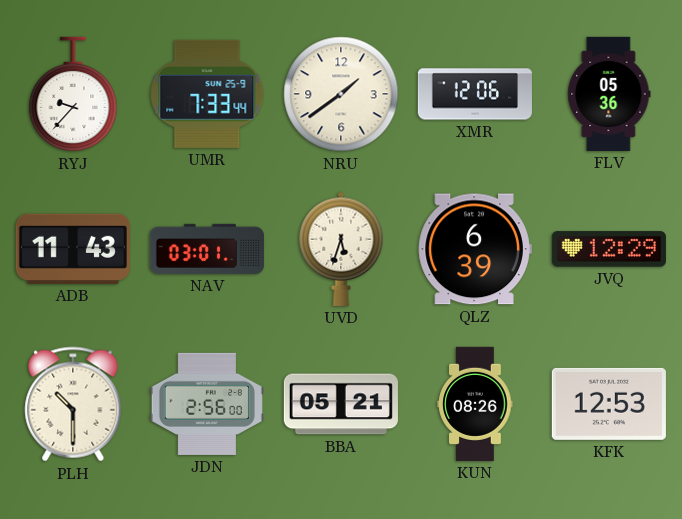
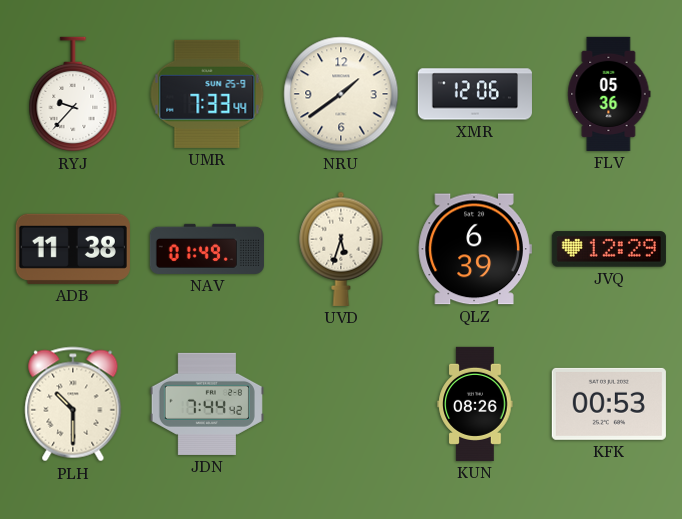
ADB: 11:43 -> 11:38
NAV: 03:01 -> 01:49
JDN: 2:56 -> 7:44
BBA: 05:21 -> none
KFK: 12:53 -> 00:53
